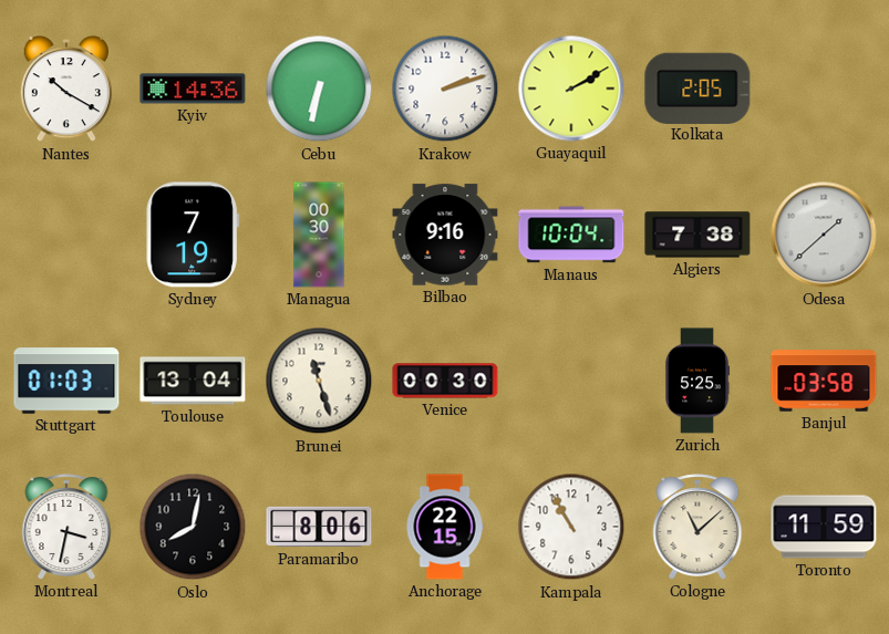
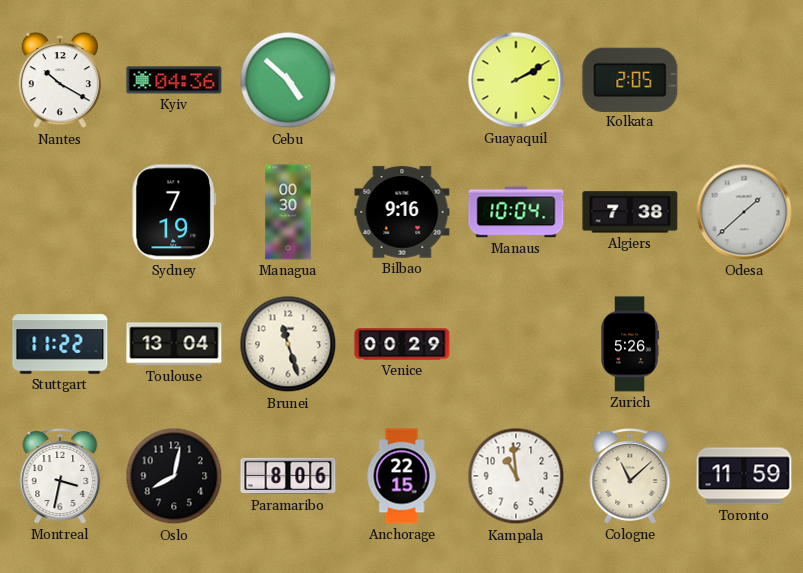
Kyiv: 14:36 -> 04:36
Cebu: 6:32 -> 4:52
Krakow: 2:12 -> none
Stuttgart: 01:03 -> 11:22
Venice: 00:30 -> 00:29
Zurich: 5:25 -> 5:26
Banjul: 03:58 -> none
Kampala: 10:55 -> 10:59
